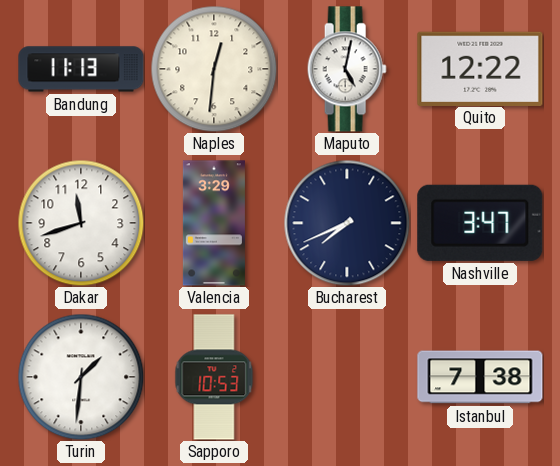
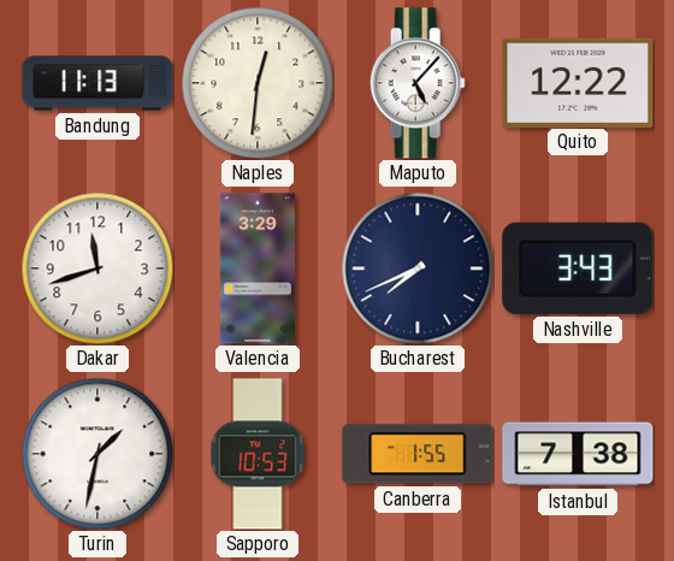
Maputo: 5:02 -> 5:07
Nashville: 3:47 -> 3:43
Turin: 1:31 -> 1:32
Canberra: none -> 1:55
